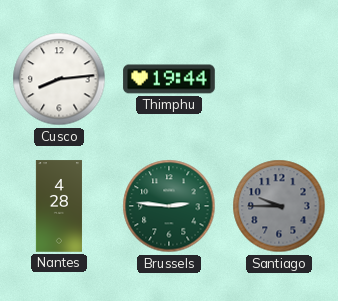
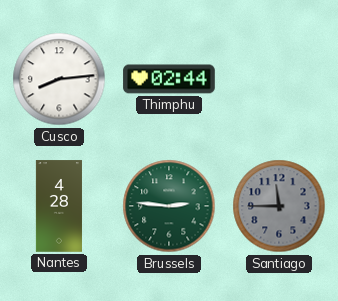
Thimphu: 19:44 -> 02:44
Santiago: 9:45 -> 11:45
